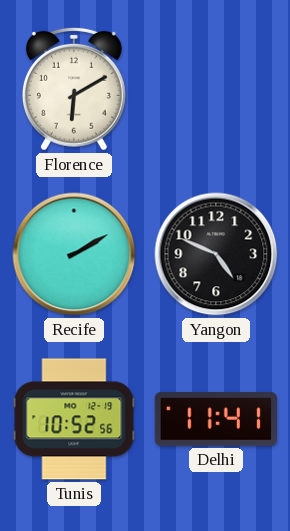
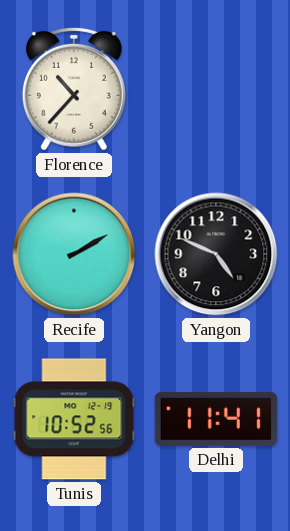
Florence: 6:10 -> 10:37
